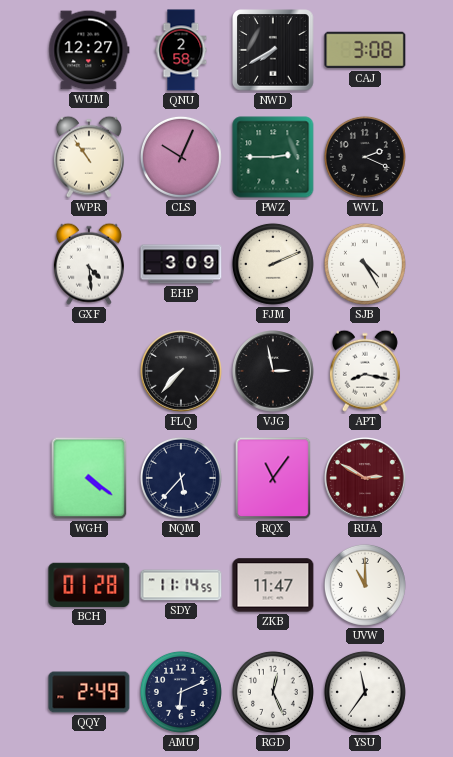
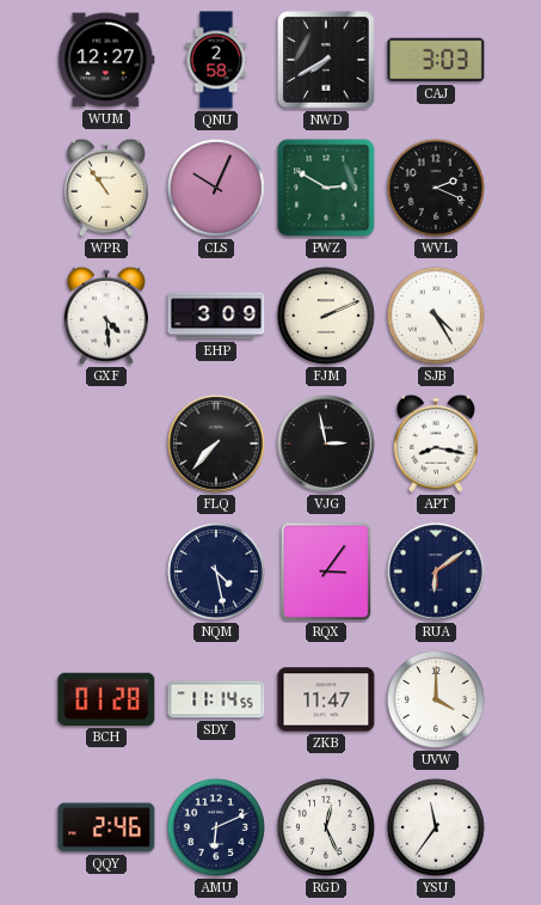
CAJ: 3:08 -> 3:03
PWZ: 2:45 -> 2:50
WGH: 4:21 -> none
NQM: 5:37 -> 4:28
RQX: 11:06 -> 3:06
RUA: 2:50 -> 6:09
RUA dial: burgundy -> navy
UVW: 11:00 -> 4:00
QQY: 2:49 -> 2:46
